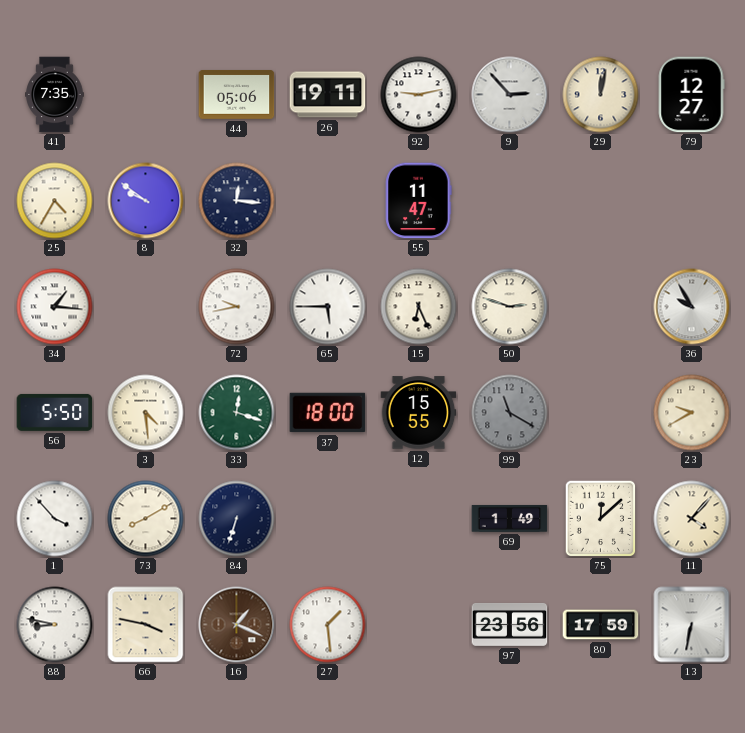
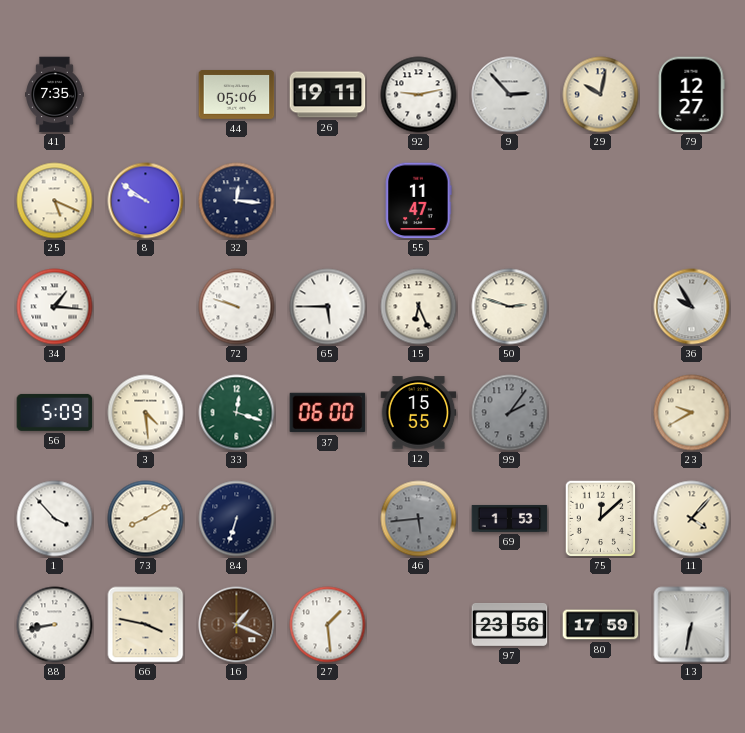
29: 12:02 -> 10:02
25: 4:35 -> 5:19
72: 9:43 -> 9:48
56: 5:50 -> 5:09
37: 18:00 -> 06:00
99: 11:20 -> 2:06
46: none -> 5:44
69: 1:49 -> 1:53
88: 8:47 -> 8:43
